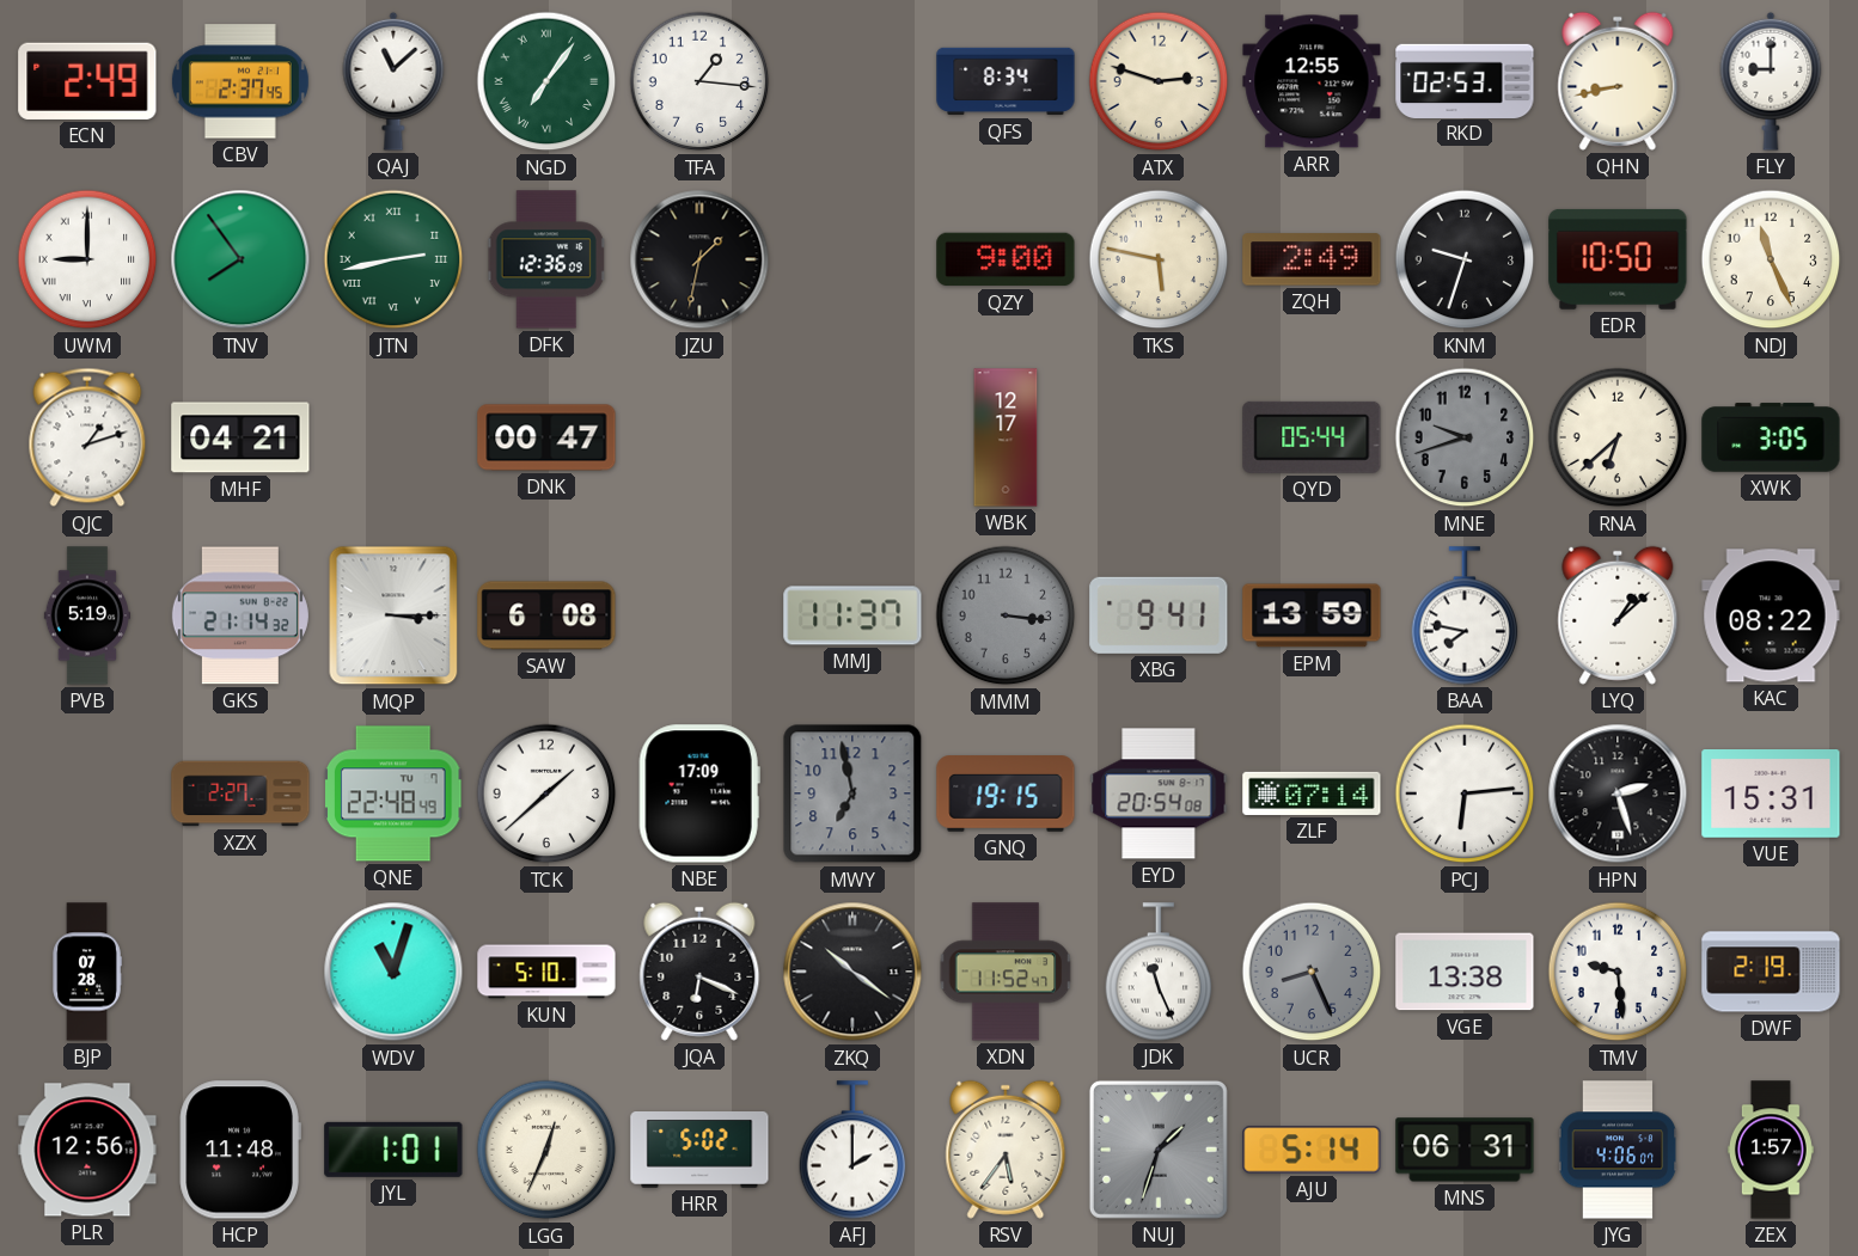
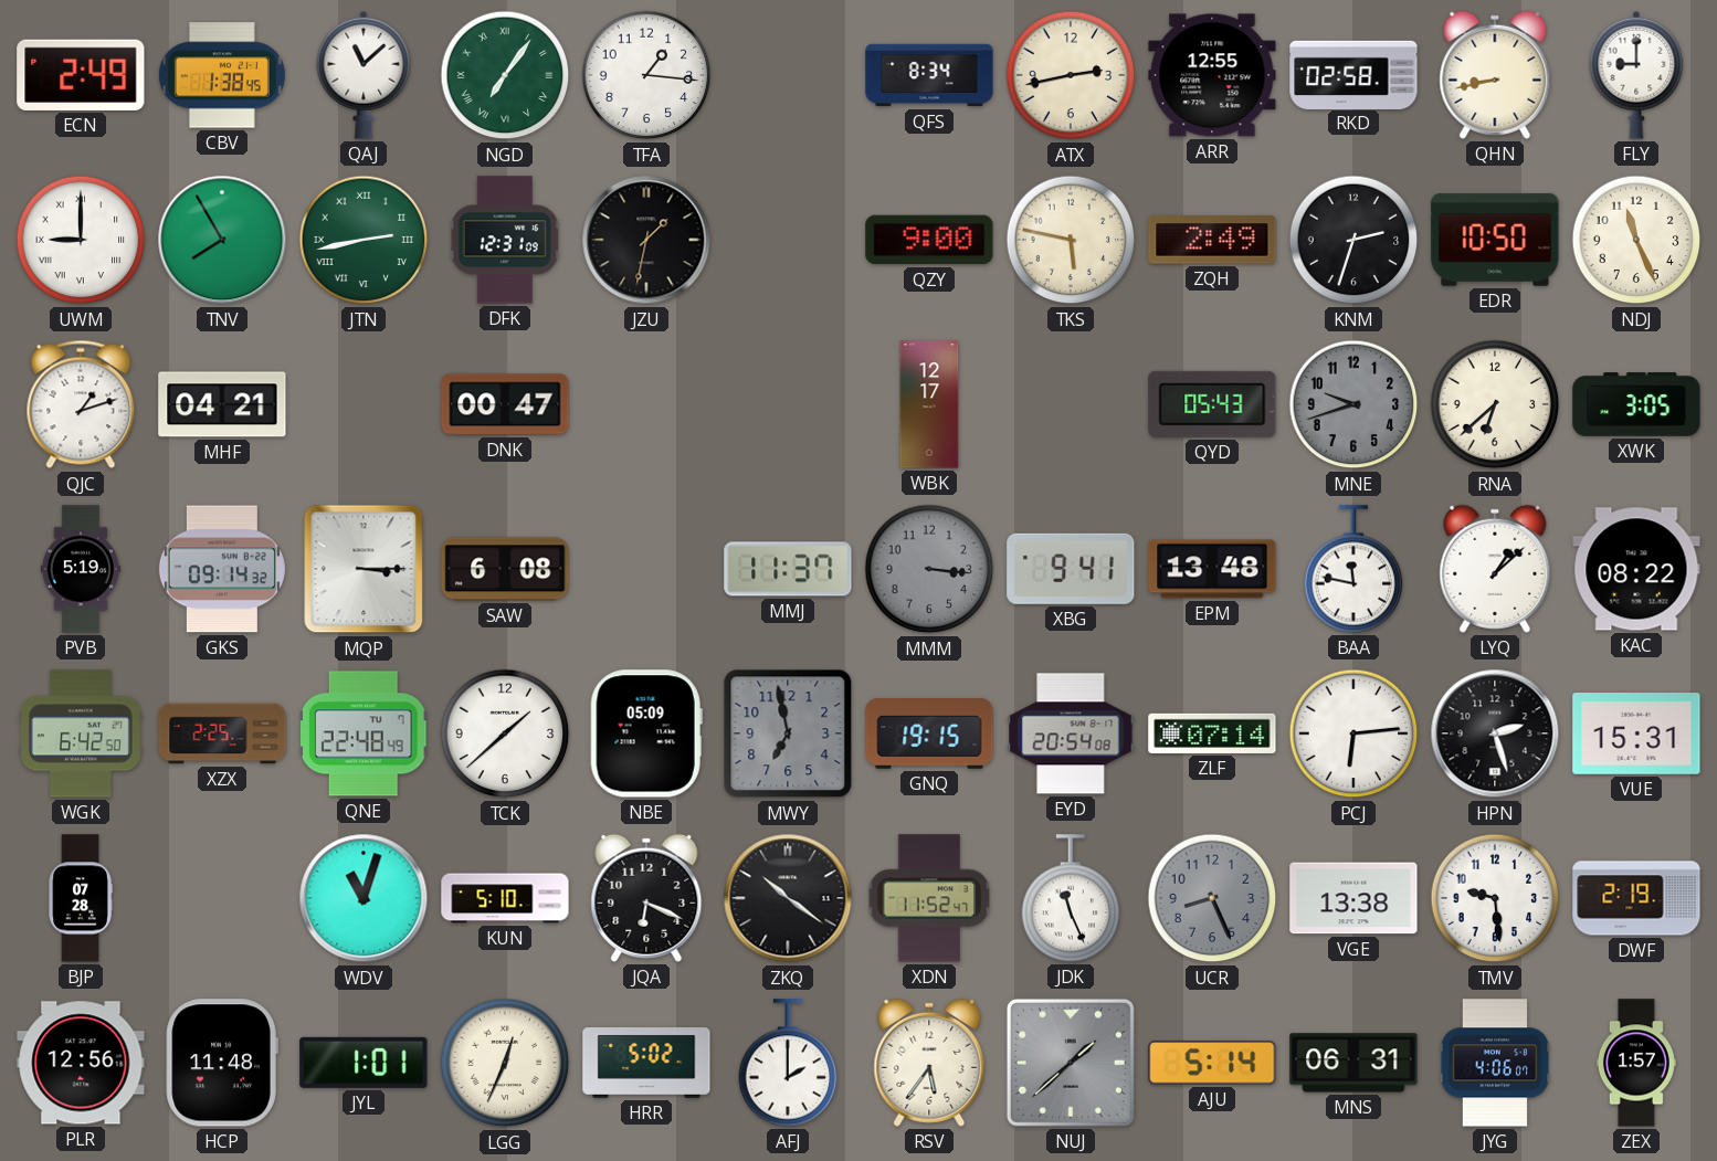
CBV: 2:37 -> 1:38
ATX: 2:48 -> 2:43
RKD: 02:53 -> 02:58
TNV: 7:54 -> 7:55
DFK: 12:36 -> 12:31
KNM: 9:33 -> 2:33
QYD: 05:44 -> 05:43
GKS: 21:14 -> 09:14
EPM: 13:59 -> 13:48
BAA: 7:47 -> 11:47
WGK: none -> 6:42
XZX: 2:27 -> 2:25
NBE: 17:09 -> 05:09
NUJ: 1:33 -> 1:38
